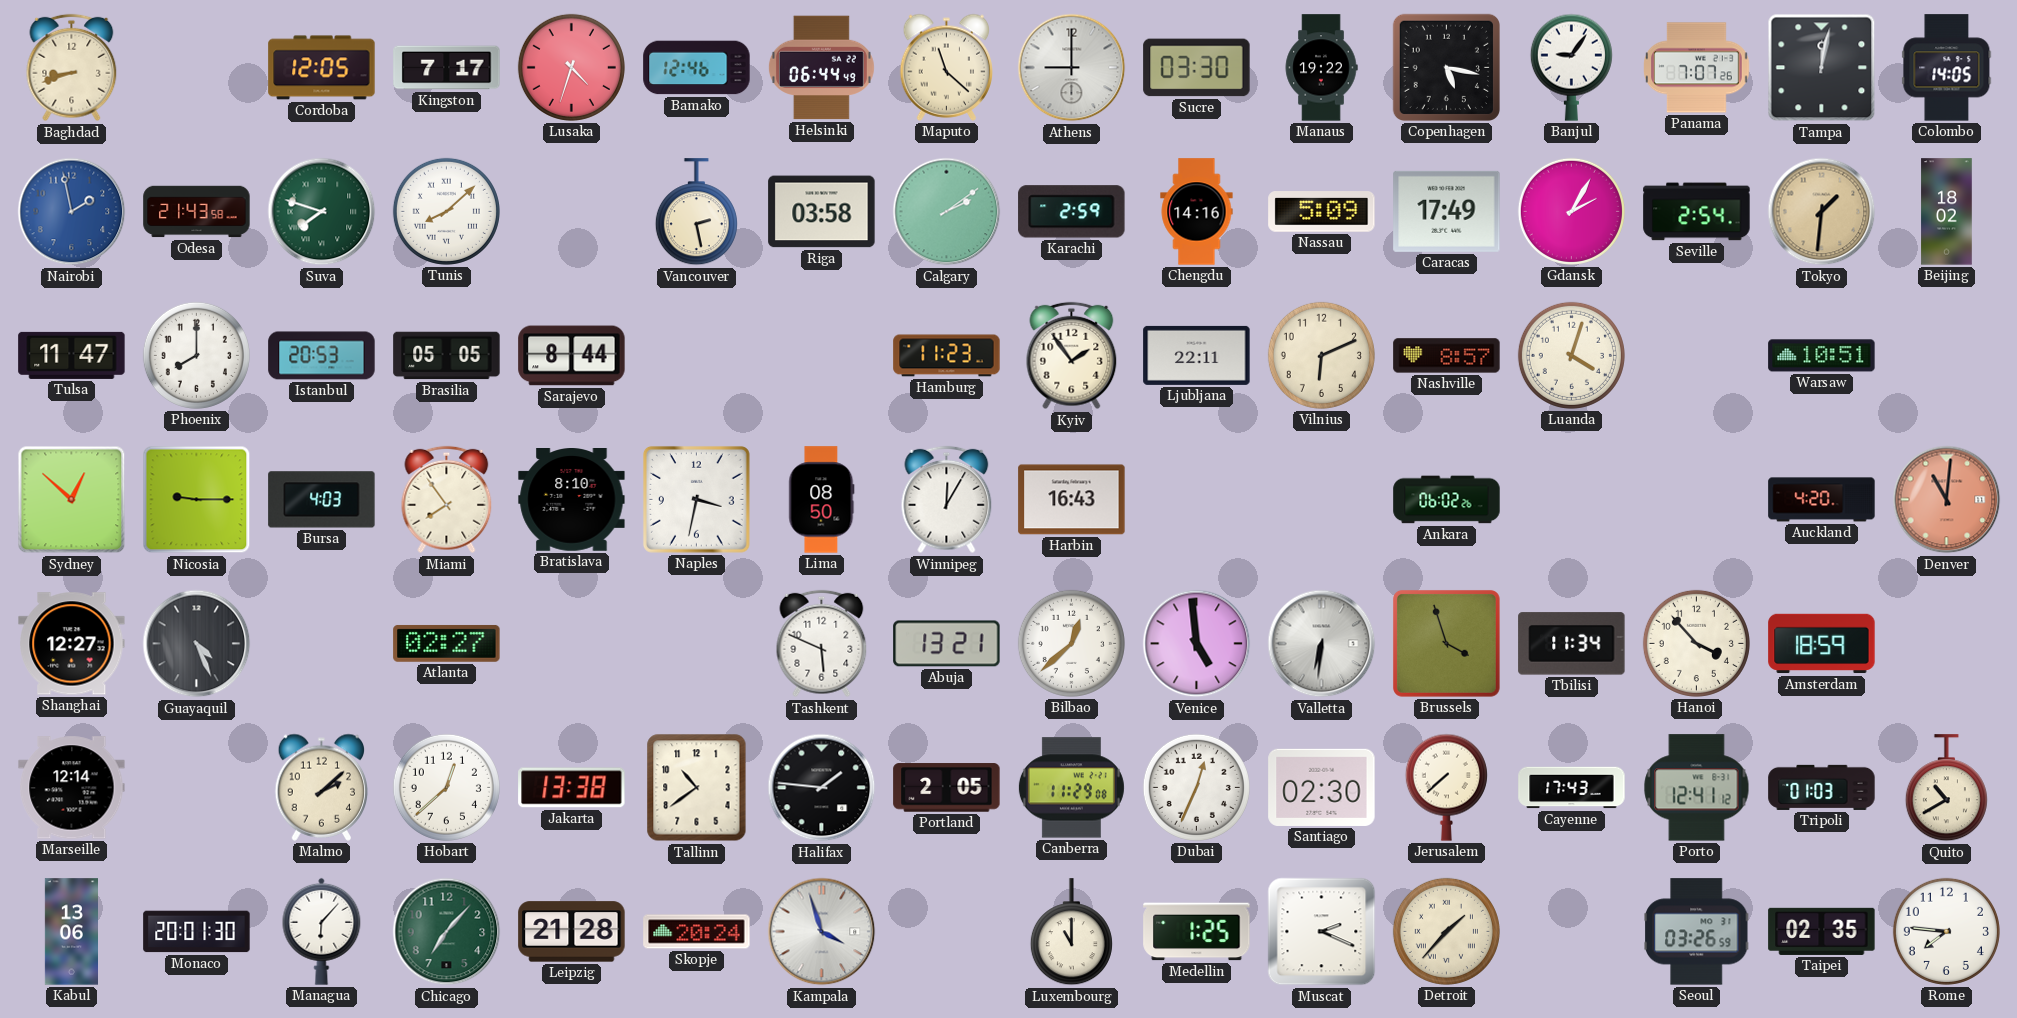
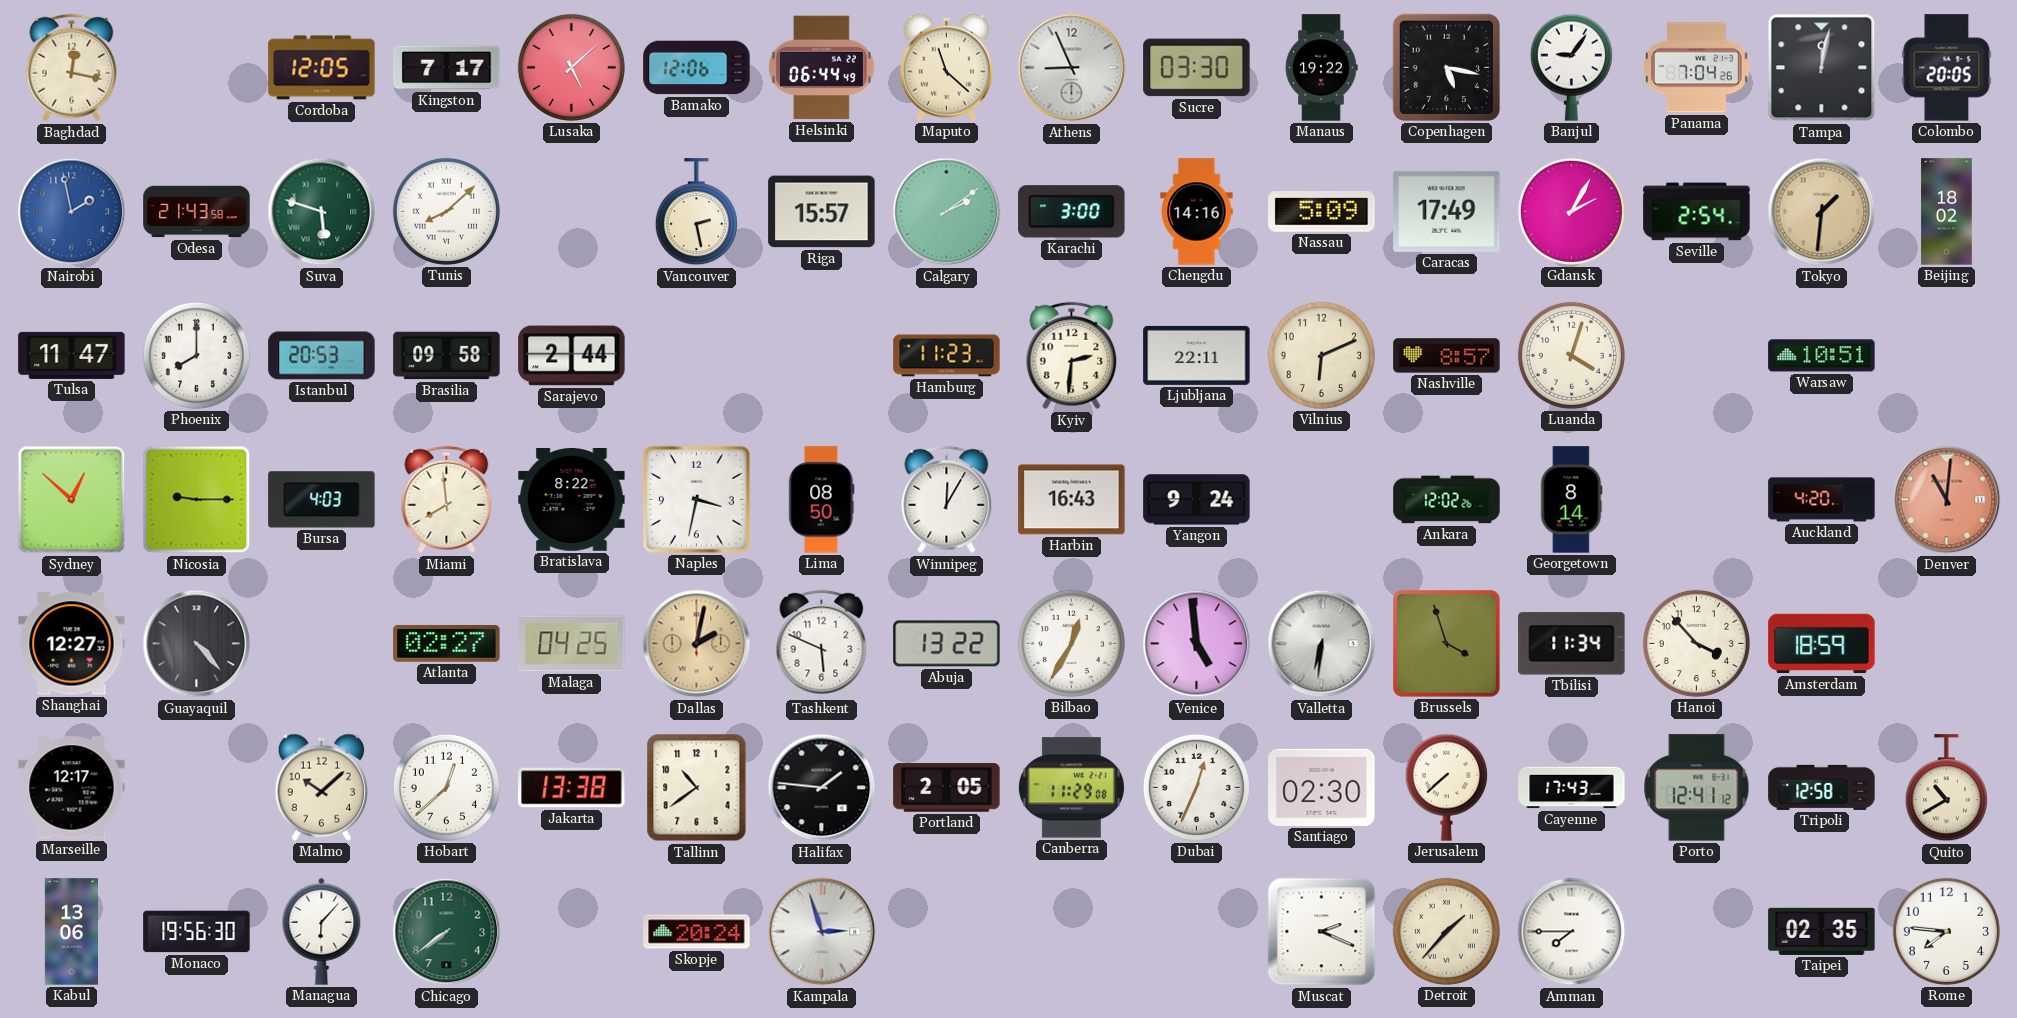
Baghdad: 8:42 -> 12:17
Lusaka: 4:33 -> 5:08
Bamako: 12:46 -> 12:06
Athens: 9:00 -> 8:56
Panama: 7:07 -> 7:04
Colombo: 14:05 -> 20:05
Suva: 7:48 -> 5:48
Riga: 03:58 -> 15:57
Karachi: 2:59 -> 3:00
Brasilia: 05:05 -> 09:58
Sarajevo: 8:44 -> 2:44
Kyiv: 1:54 -> 2:31
Miami: 7:54 -> 7:59
Bratislava: 8:10 -> 8:22
Yangon: none -> 9:24
Ankara: 06:02 -> 12:02
Georgetown: none -> 8:14
Guayaquil: 4:26 -> 4:23
Malaga: none -> 04:25
Dallas: none -> 2:02
Abuja: 13:21 -> 13:22
Bilbao: 12:38 -> 12:35
Marseille: 12:14 -> 12:17
Malmo: 2:08 -> 10:08
Tripoli: 01:03 -> 12:58
Monaco: 20:01 -> 19:56
Chicago: 7:07 -> 7:39
Leipzig: 21:28 -> none
Kampala: 3:57 -> 2:57
Luxembourg: 11:00 -> none
Medellin: 1:25 -> none
Amman: none -> 7:45
Seoul: 03:26 -> none
